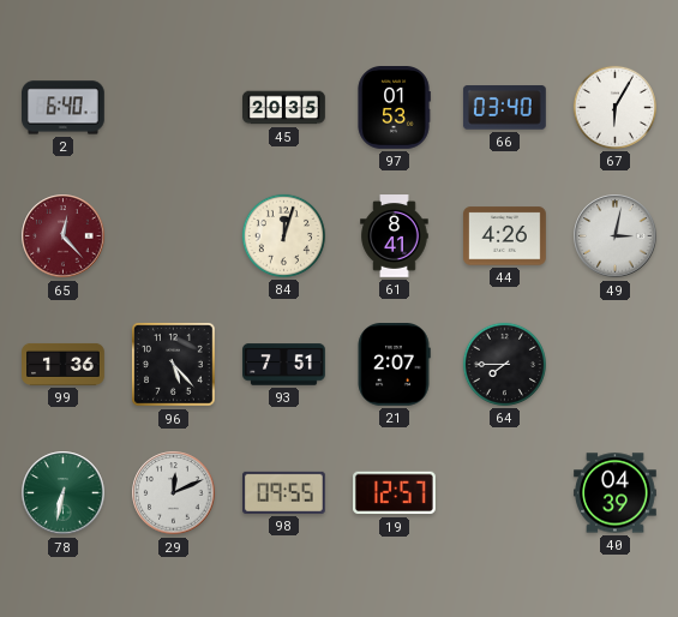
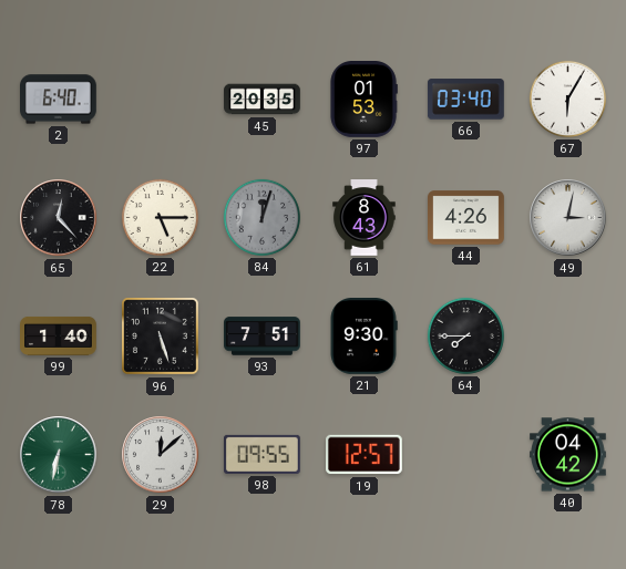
65 dial: burgundy -> black
22: none -> 5:15
84 dial: cream -> grey
61: 8:41 -> 8:43
99: 1:36 -> 1:40
96: 5:23 -> 5:27
21: 2:07 -> 9:30
29: 12:11 -> 12:08
40: 04:39 -> 04:42
